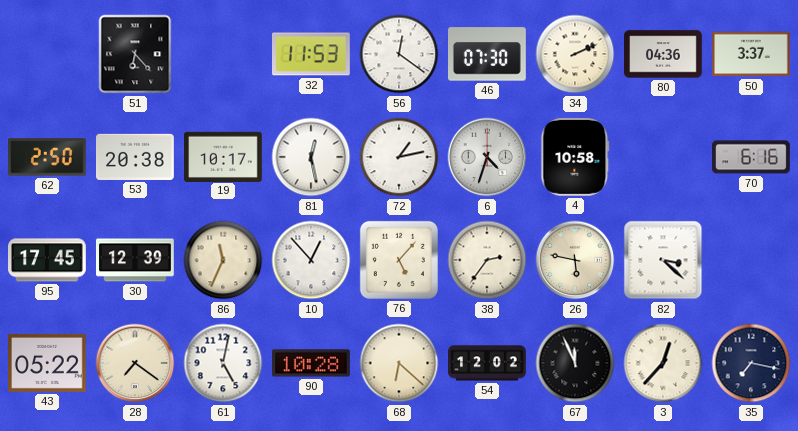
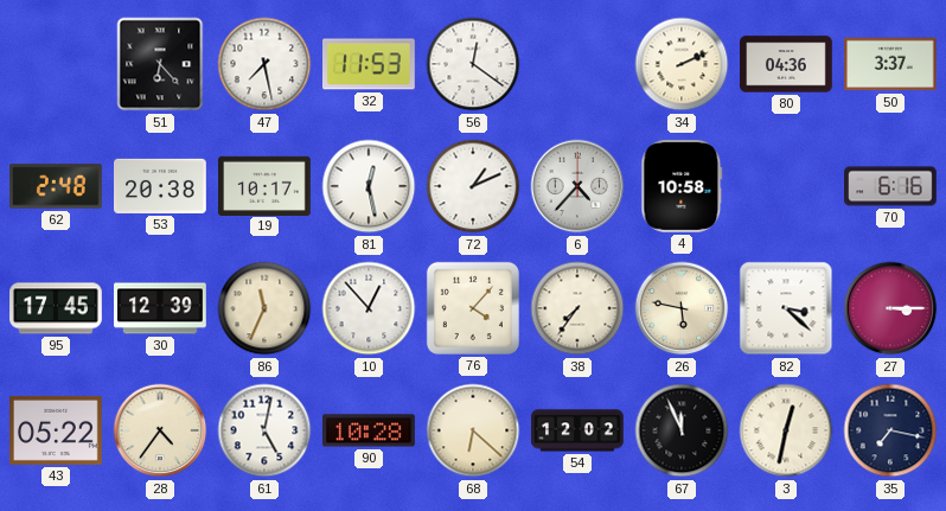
47: none -> 7:28
46: 07:30 -> none
62: 2:50 -> 2:48
72: 1:13 -> 1:11
6: 4:33 -> 4:37
76: 5:07 -> 4:07
38: 2:36 -> 7:36
27: none -> 3:15
28: 7:21 -> 4:36
3: 12:37 -> 12:32
